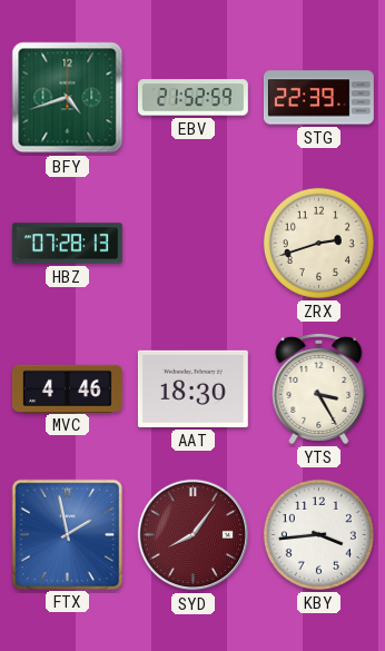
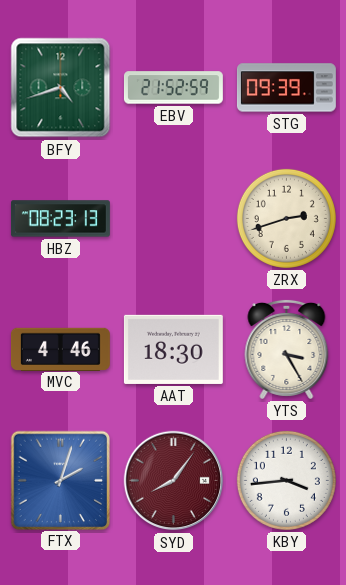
STG: 22:39 -> 09:39
HBZ: 07:28 -> 08:23
FTX: 1:58 -> 2:03
